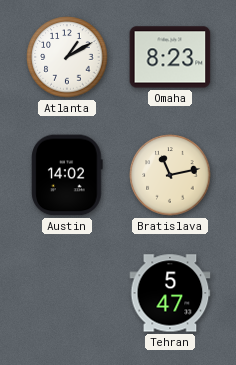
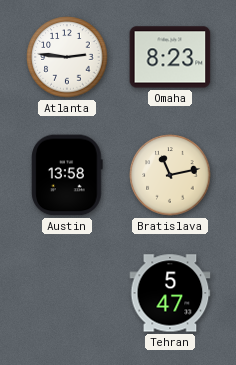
Atlanta: 1:10 -> 2:46
Austin: 14:02 -> 13:58
